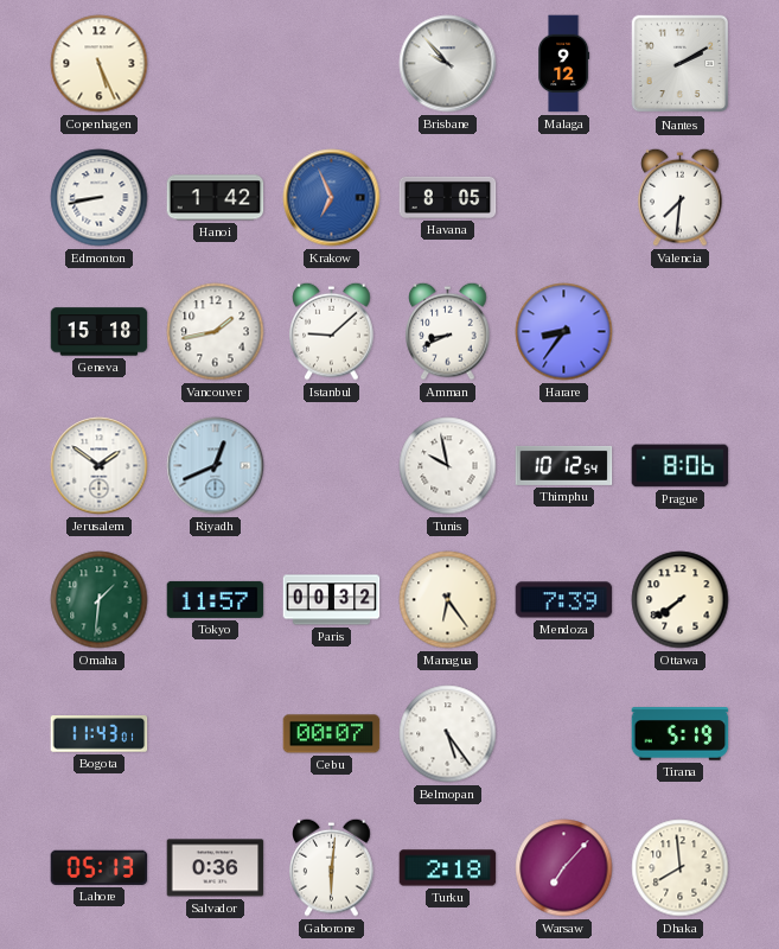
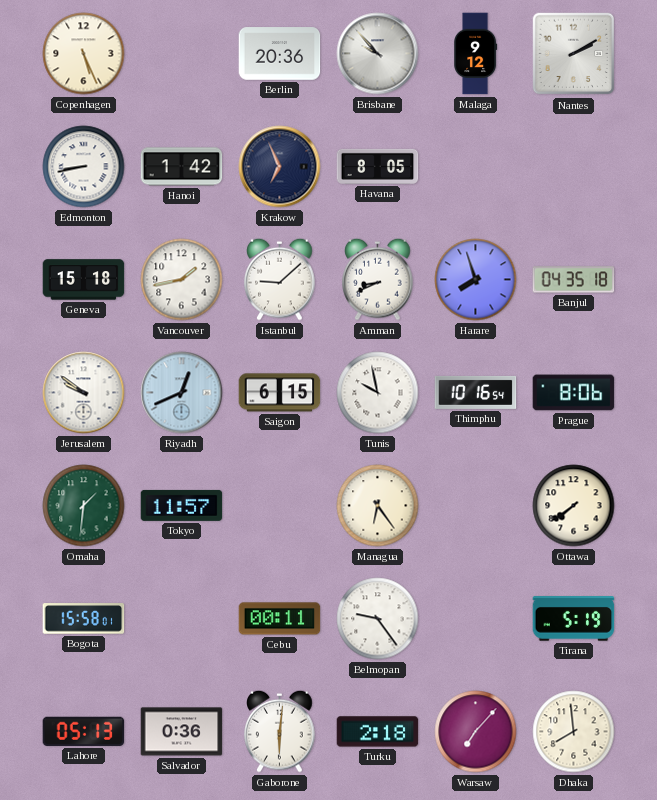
Berlin: none -> 20:36
Krakow dial: blue -> navy
Valencia: 7:31 -> none
Harare: 8:36 -> 7:57
Banjul: none -> 04:35
Jerusalem: 1:51 -> 9:51
Saigon: none -> 6:15
Thimphu: 10:12 -> 10:16
Paris: 00:32 -> none
Mendoza: 7:39 -> none
Bogota: 11:43 -> 15:58
Cebu: 00:07 -> 00:11
Belmopan: 5:24 -> 9:24
